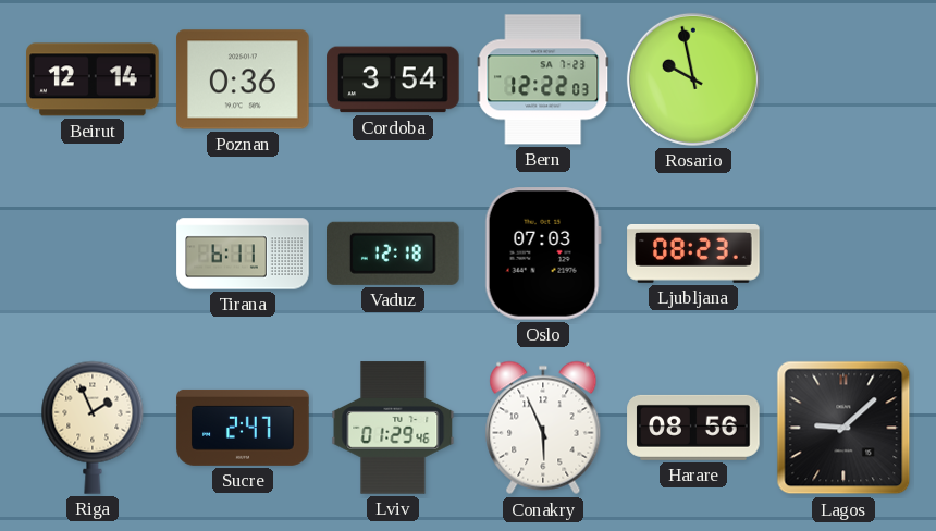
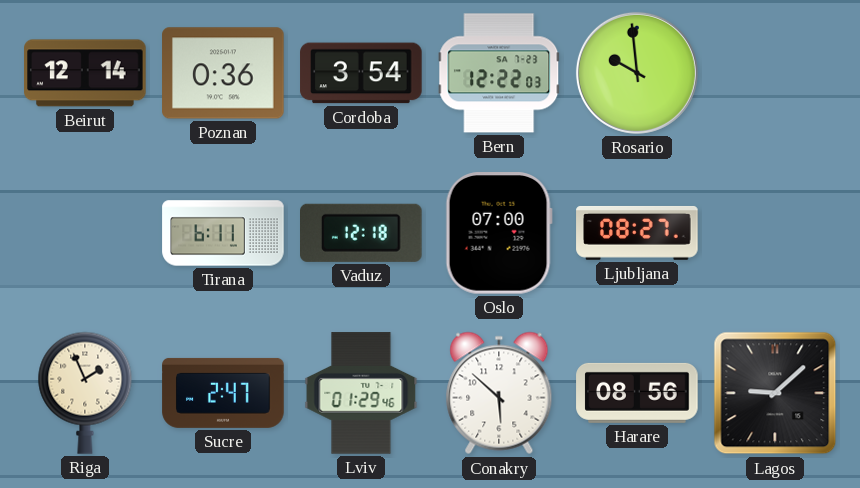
Rosario: 9:58 -> 9:59
Oslo: 07:03 -> 07:00
Ljubljana: 08:23 -> 08:27
Conakry: 5:56 -> 5:52
